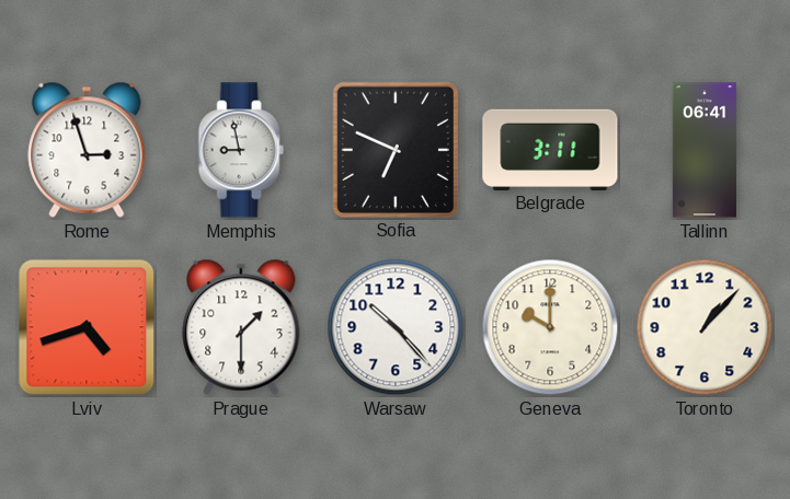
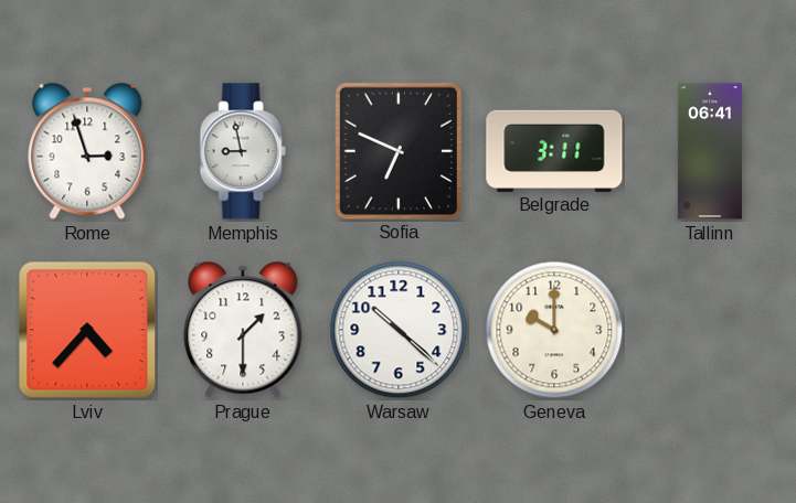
Lviv: 4:42 -> 4:37
Warsaw: 10:23 -> 10:22
Toronto: 1:07 -> none
